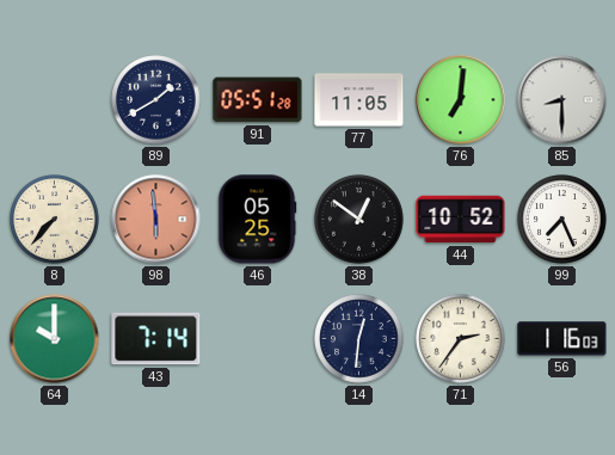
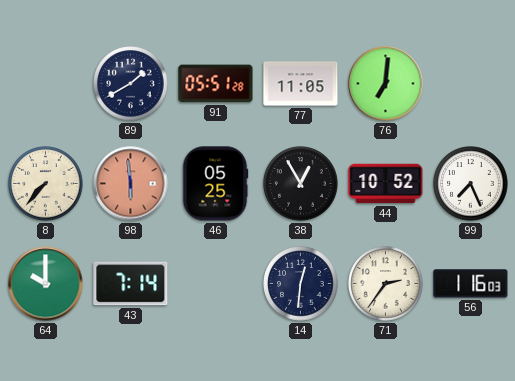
85: 8:30 -> none
38: 12:51 -> 12:55
